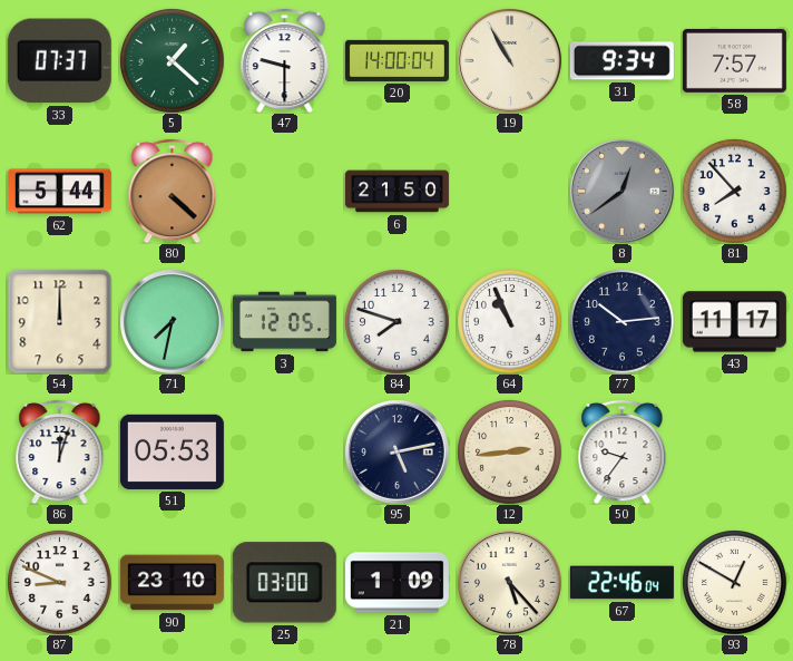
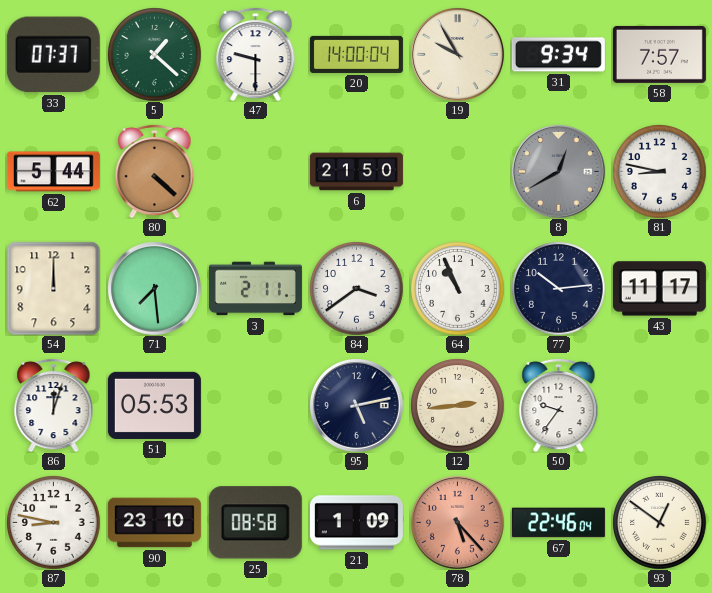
19: 10:55 -> 9:55
8: 12:39 -> 12:40
81: 7:53 -> 8:47
71: 7:32 -> 7:29
3: 12:05 -> 2:11
84: 7:48 -> 3:39
87: 8:49 -> 8:47
25: 03:00 -> 08:58
78 dial: cream -> salmon
93: 12:50 -> 12:51
